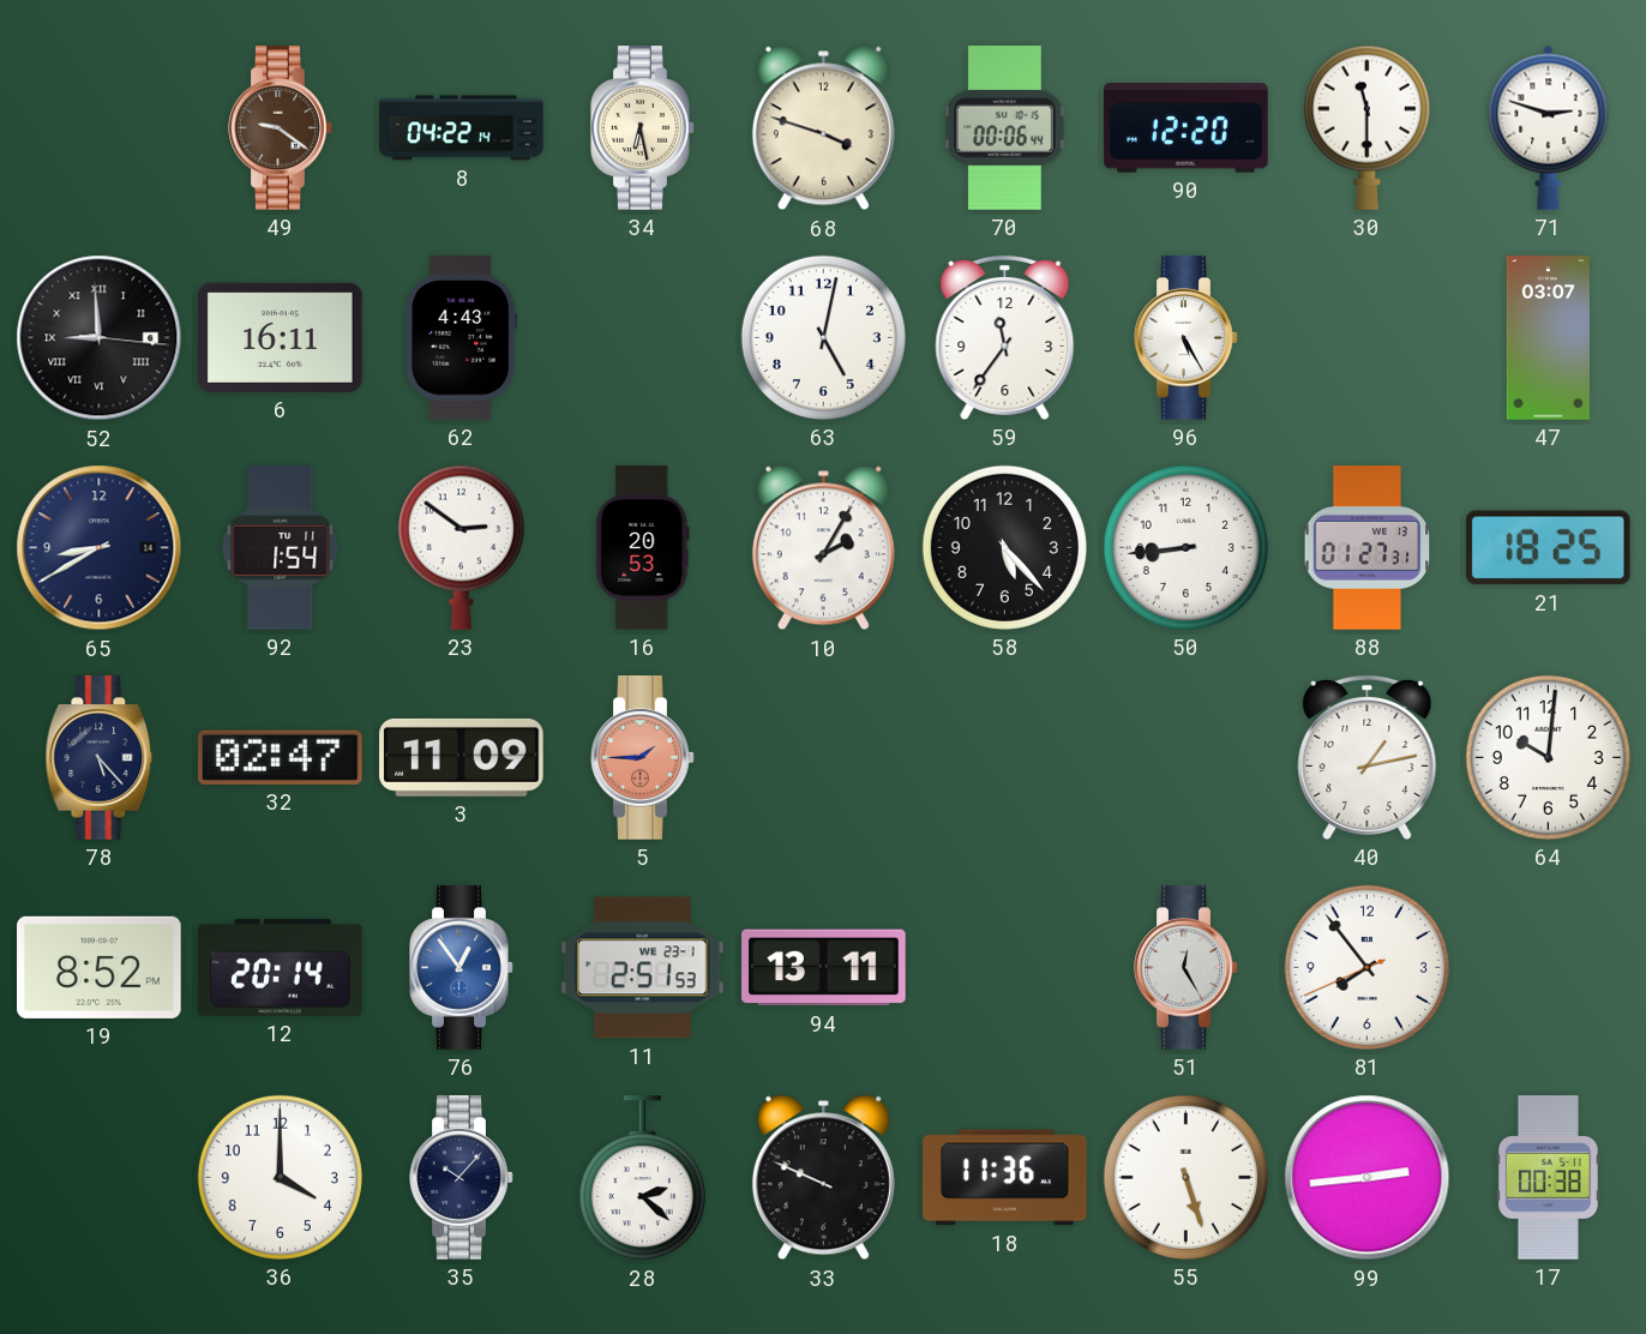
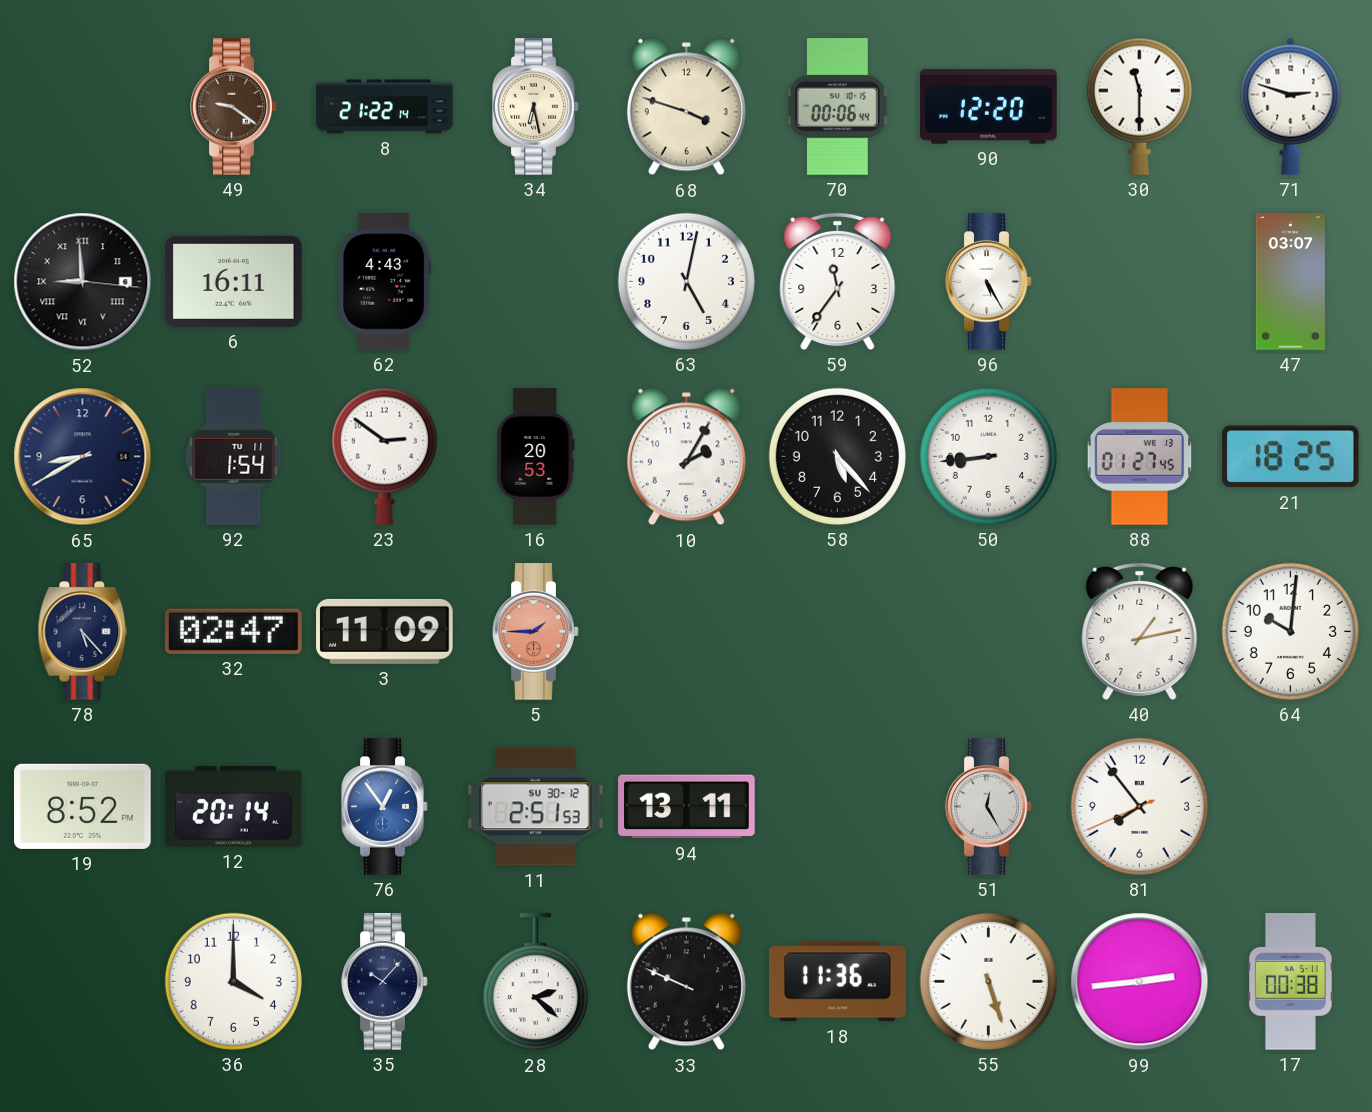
8: 04:22 -> 21:22
88: 01:27:31 -> 01:27:45
11 date: WE 23-1 -> SU 30-12
